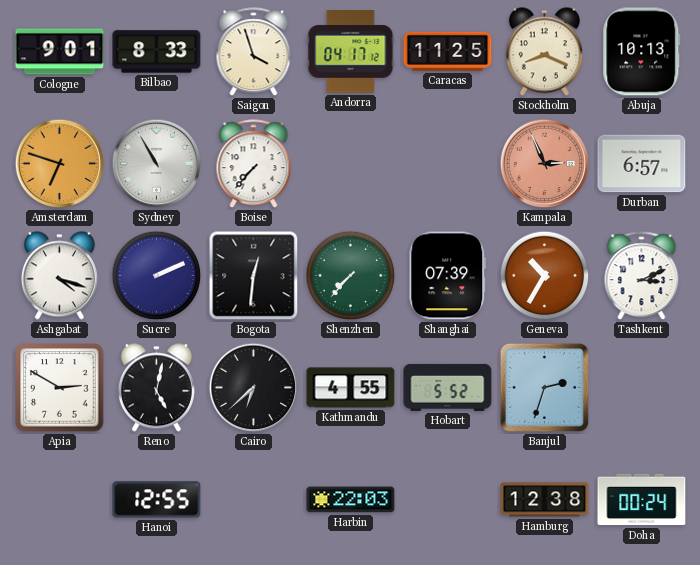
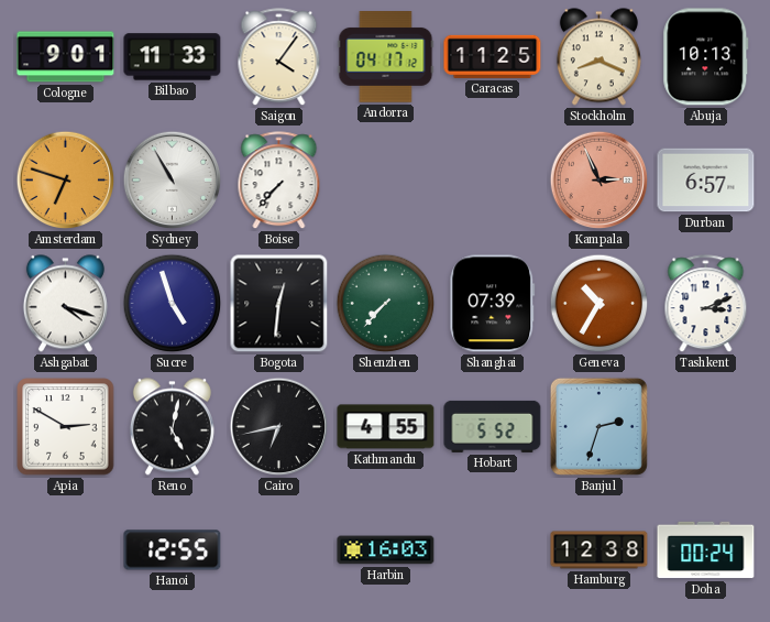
Bilbao: 8:33 -> 11:33
Saigon: 3:57 -> 4:06
Sucre: 2:11 -> 4:57
Cairo: 6:38 -> 6:43
Harbin: 22:03 -> 16:03
